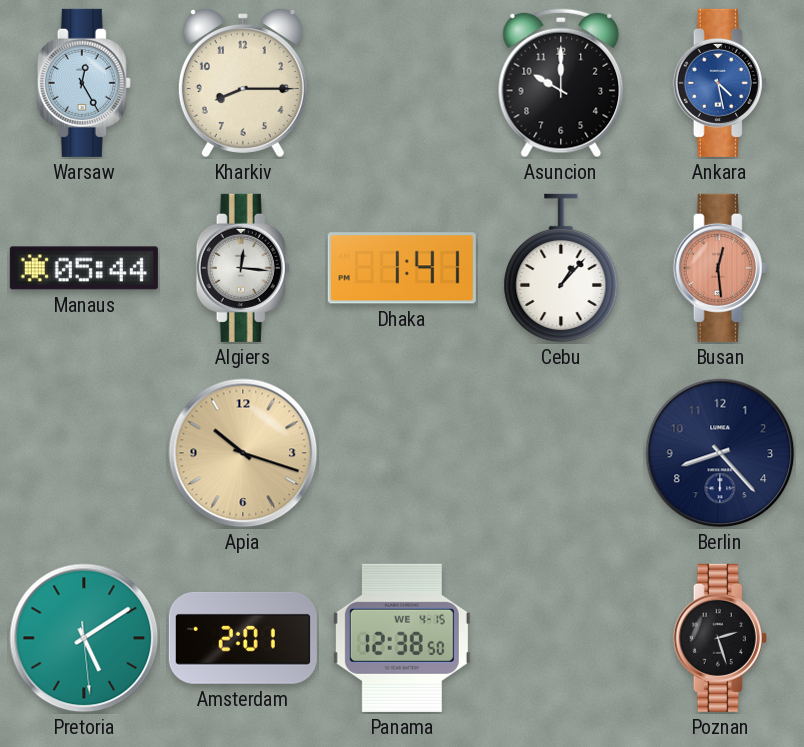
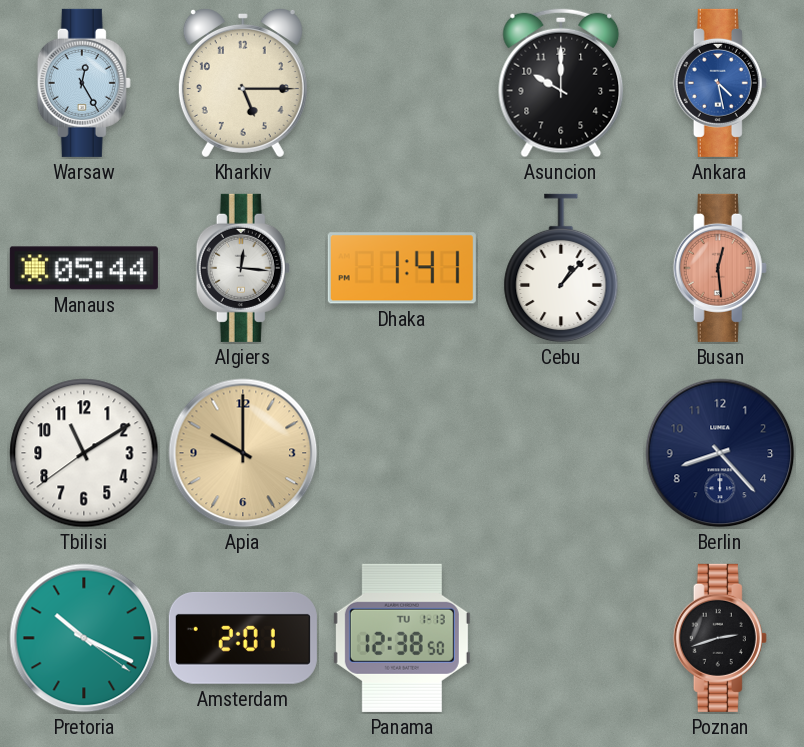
Kharkiv: 8:15 -> 5:15
Tbilisi: none -> 11:09
Apia: 10:18 -> 10:00
Pretoria: 5:09 -> 10:19
Panama date: WE 4-15 -> TU 1-13
Poznan: 2:27 -> 2:42
